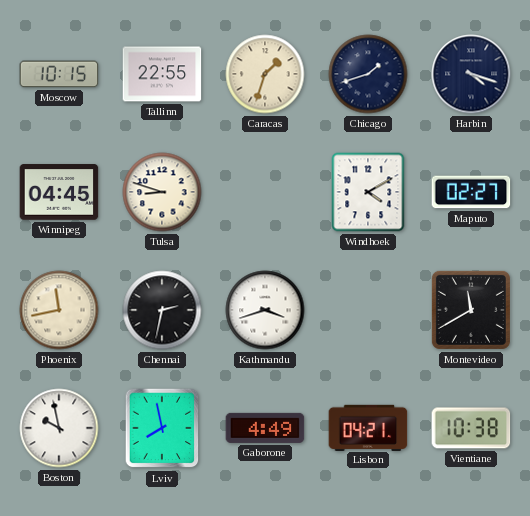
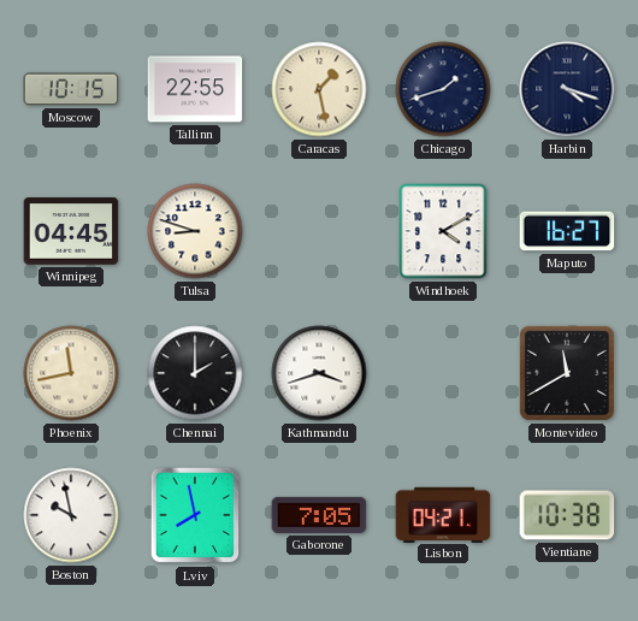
Caracas: 1:33 -> 1:28
Maputo: 02:27 -> 16:27
Chennai: 2:32 -> 2:00
Gaborone: 4:49 -> 7:05
